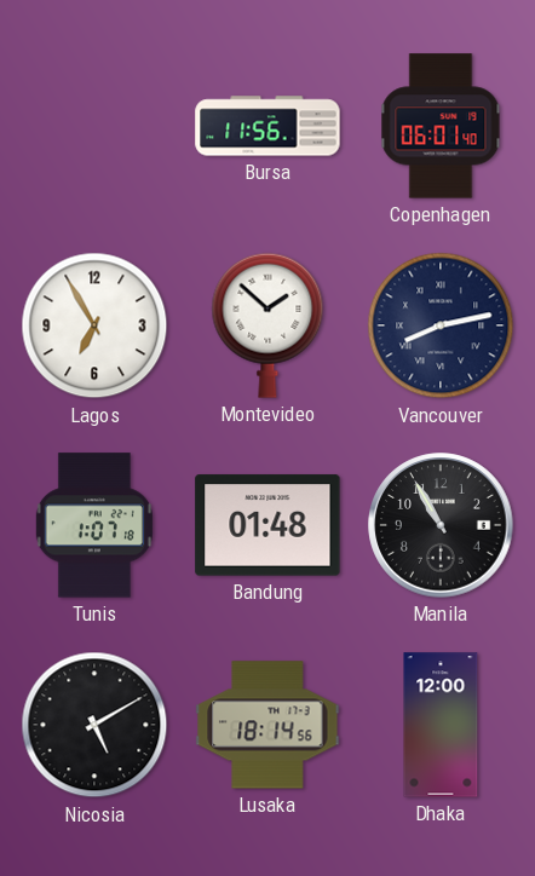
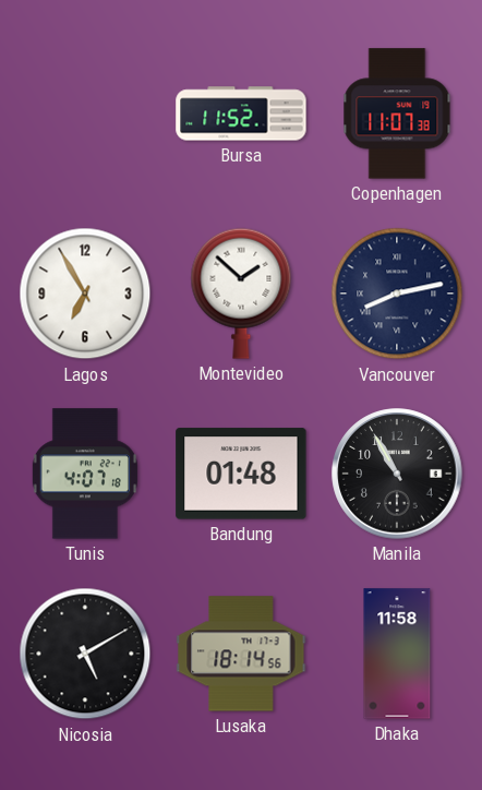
Bursa: 11:56 -> 11:52
Copenhagen: 06:01 -> 11:07
Tunis: 1:07 -> 4:07
Dhaka: 12:00 -> 11:58
